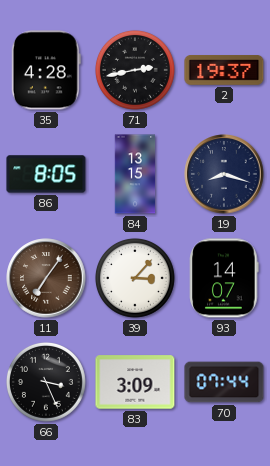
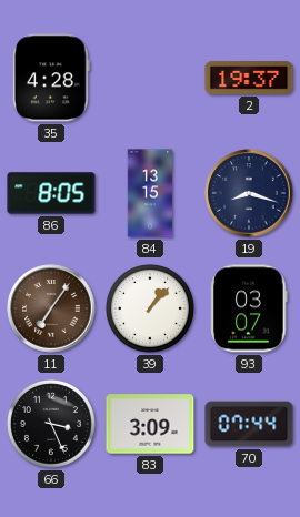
71: 2:43 -> none
39: 3:07 -> 1:07
93: 14:07 -> 03:07
